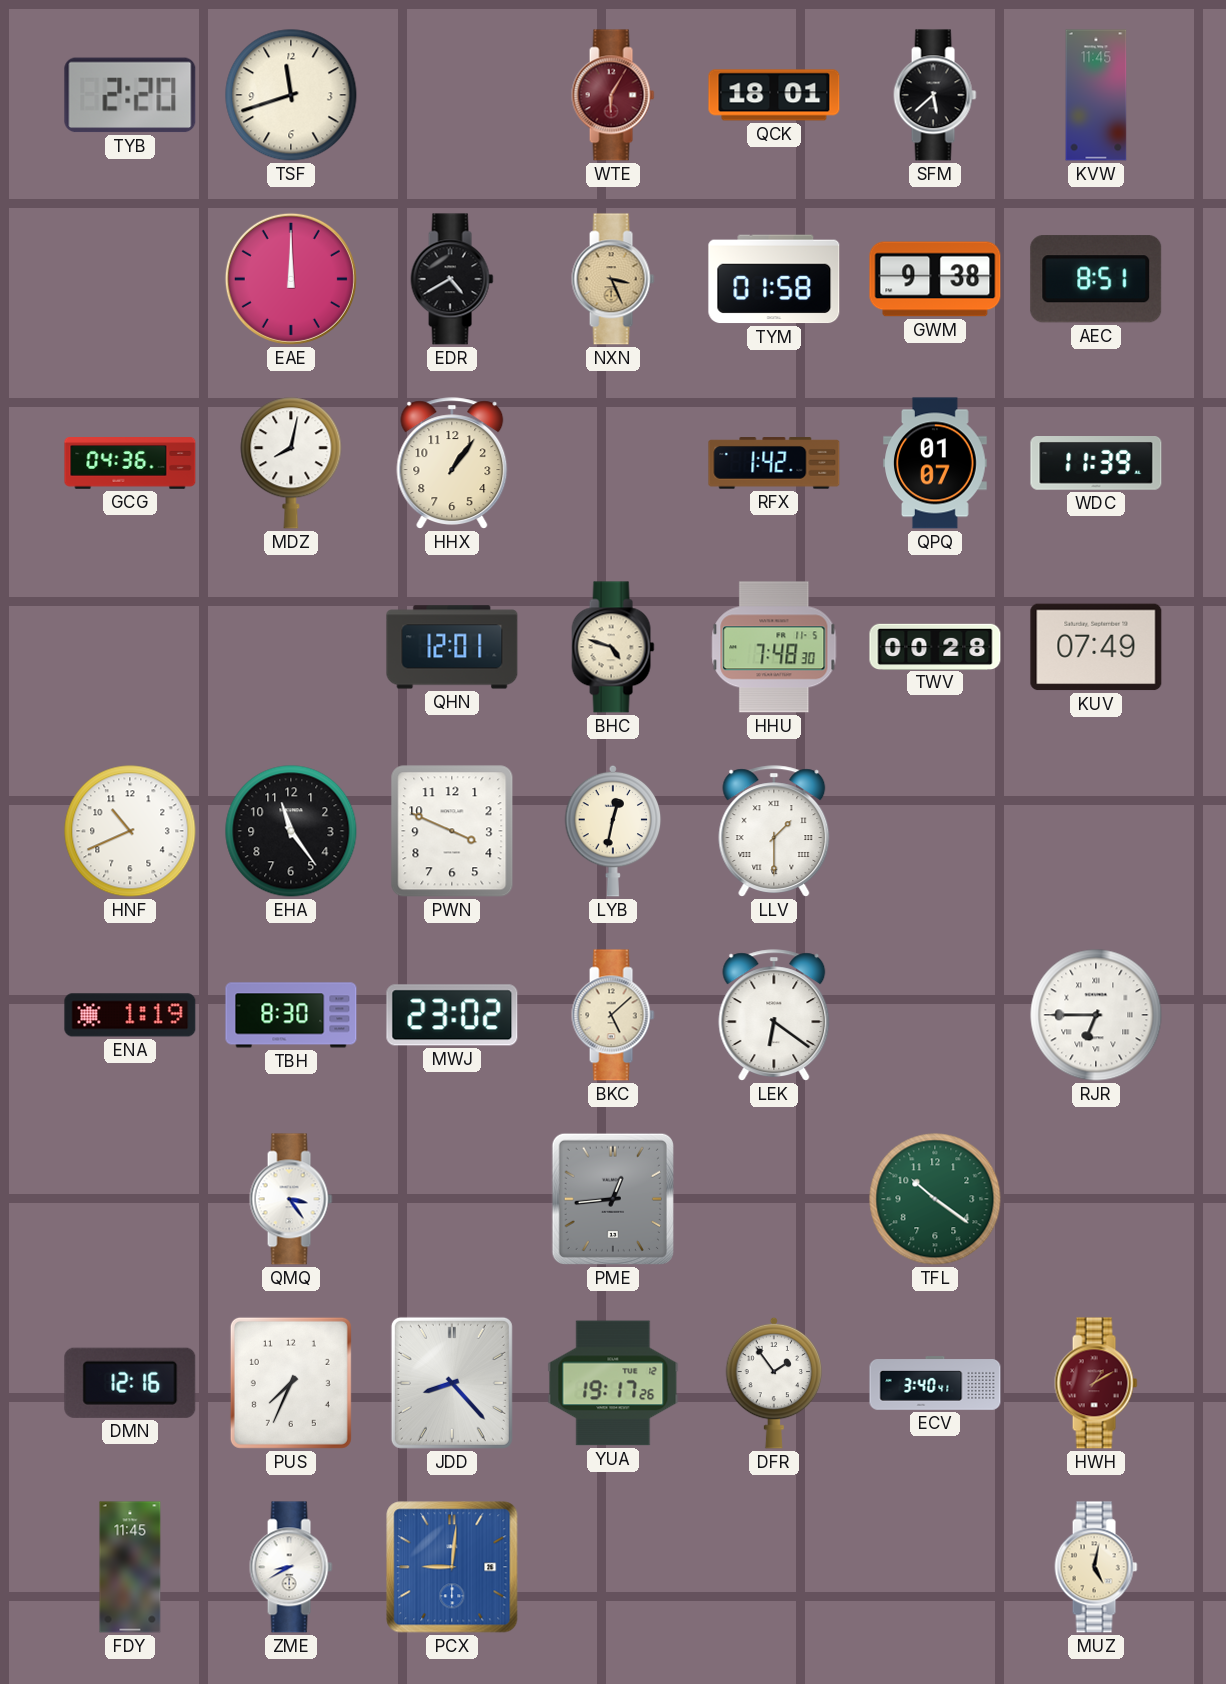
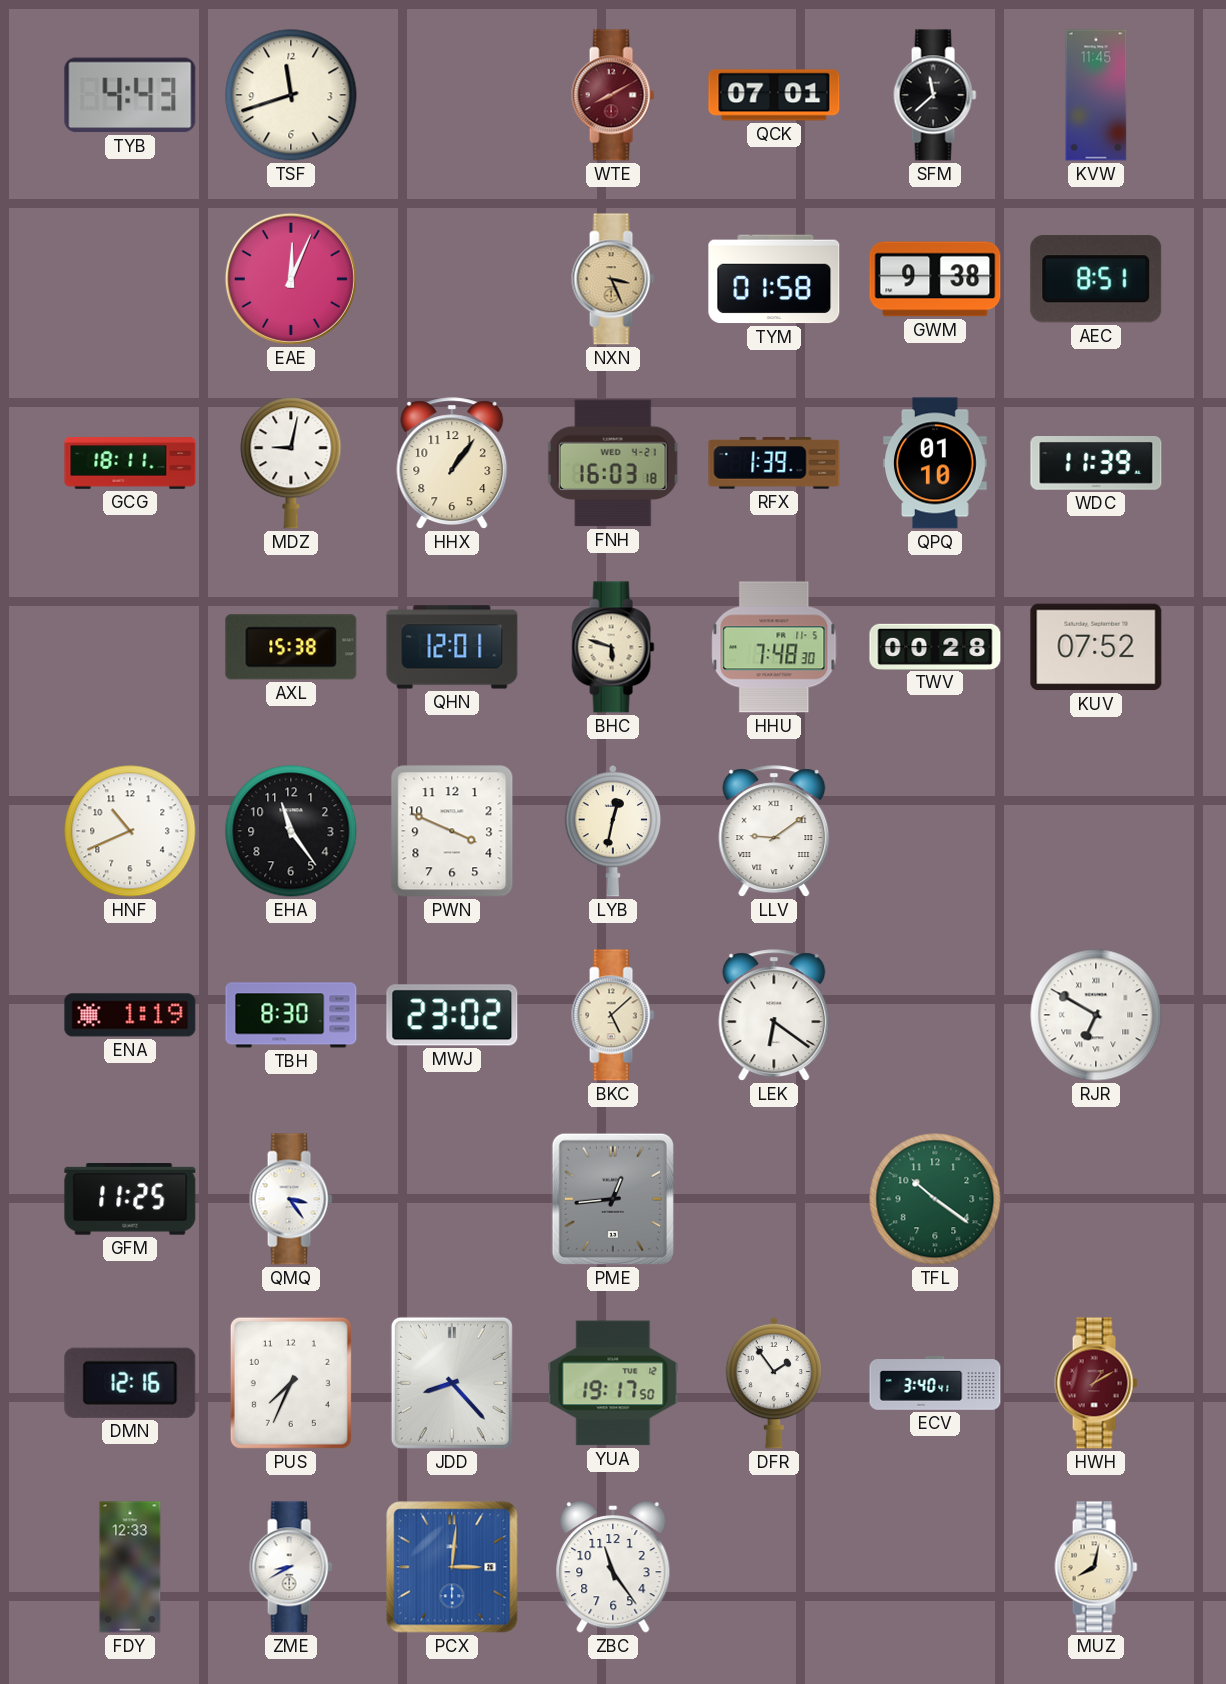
TYB: 2:20 -> 4:43
WTE: 6:05 -> 8:10
QCK: 18:01 -> 07:01
SFM: 5:38 -> 11:38
EAE: 12:00 -> 12:04
EDR: 4:40 -> none
GCG: 04:36 -> 18:11
MDZ: 8:02 -> 9:02
FNH: none -> 16:03
RFX: 1:42 -> 1:39
QPQ: 01:07 -> 01:10
AXL: none -> 15:38
BHC: 4:48 -> 5:48
KUV: 07:49 -> 07:52
LLV: 1:30 -> 9:09
RJR: 6:45 -> 6:50
GFM: none -> 11:25
YUA: 19:17:26 -> 19:17:50
FDY: 11:45 -> 12:33
PCX: 9:01 -> 3:01
ZBC: none -> 11:24
MUZ: 5:02 -> 8:02
